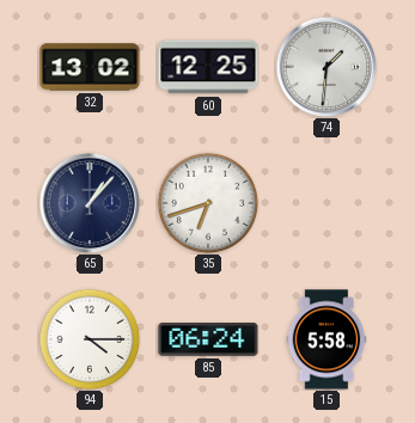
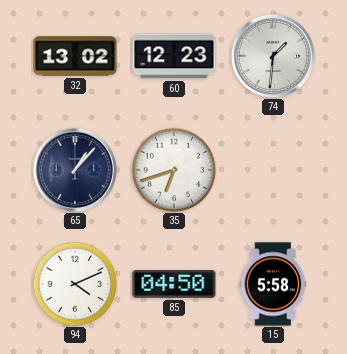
60: 12:25 -> 12:23
94: 4:15 -> 4:11
85: 06:24 -> 04:50
